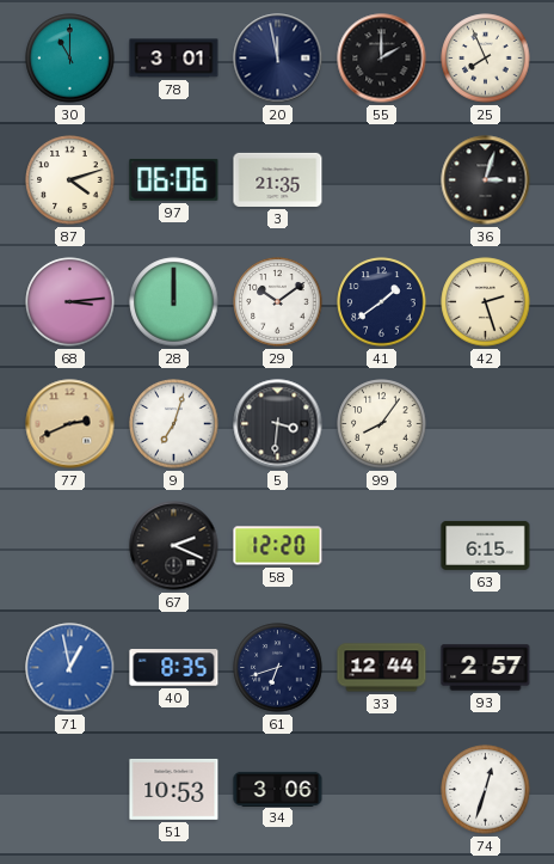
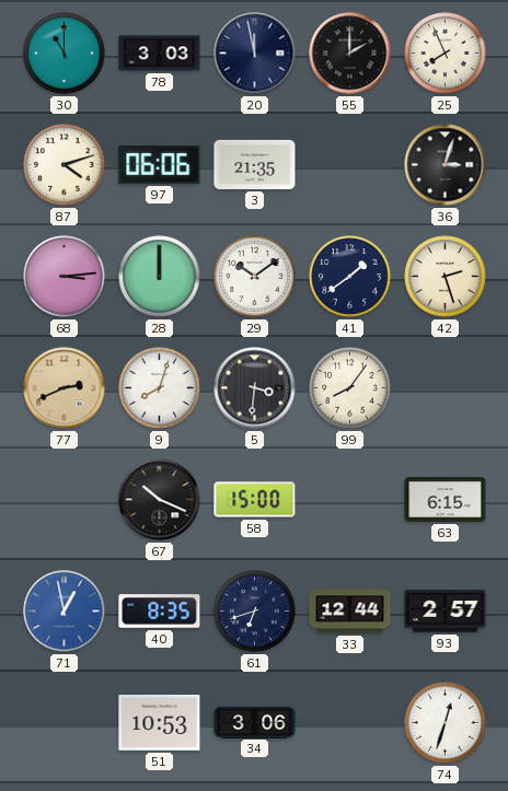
78: 3:01 -> 3:03
9: 7:03 -> 8:03
67: 2:19 -> 10:19
58: 12:20 -> 15:00
